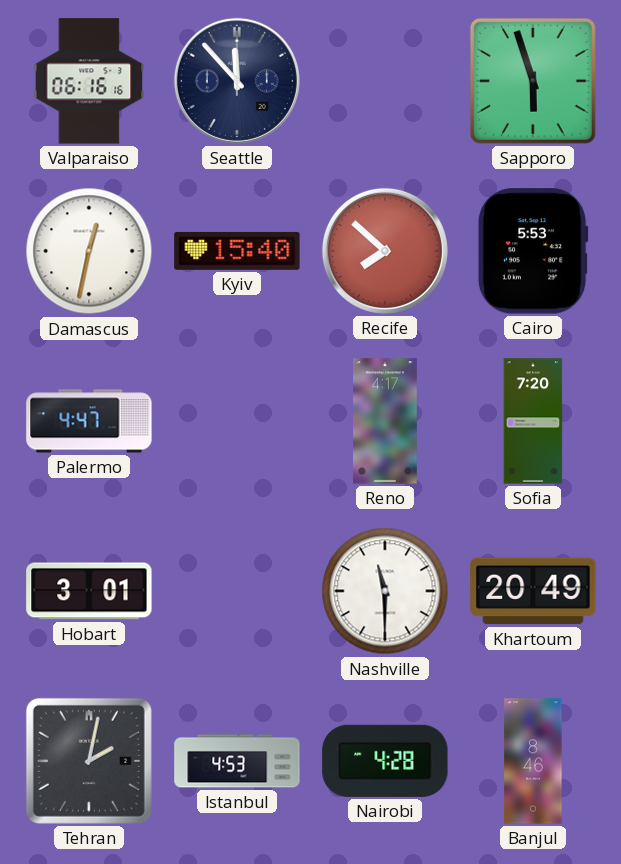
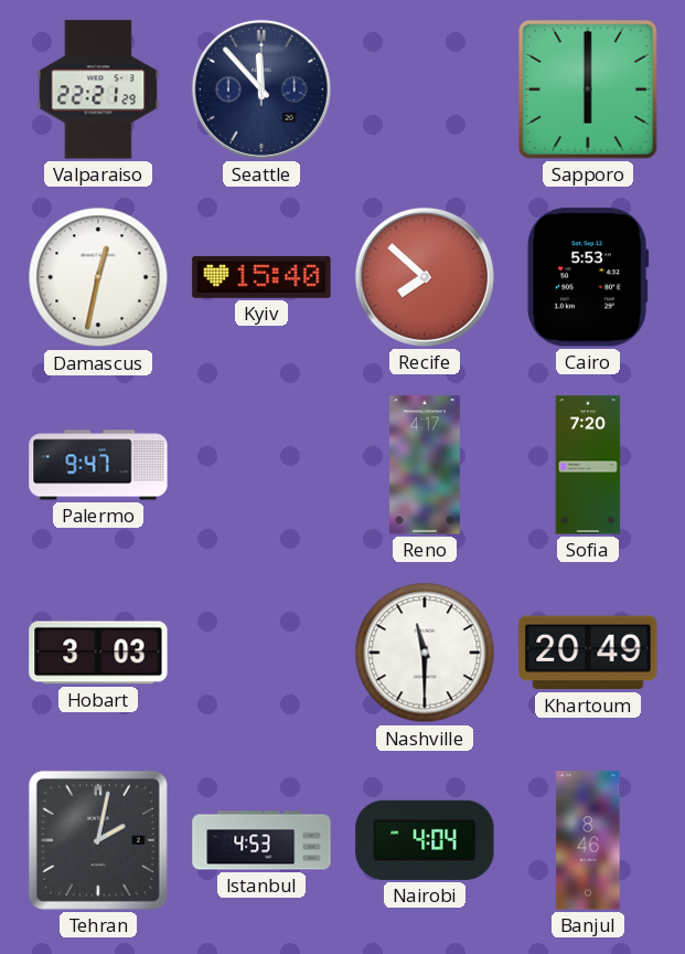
Valparaiso: 06:16 -> 22:21
Sapporo: 5:57 -> 6:00
Palermo: 4:47 -> 9:47
Hobart: 3:01 -> 3:03
Nairobi: 4:28 -> 4:04
